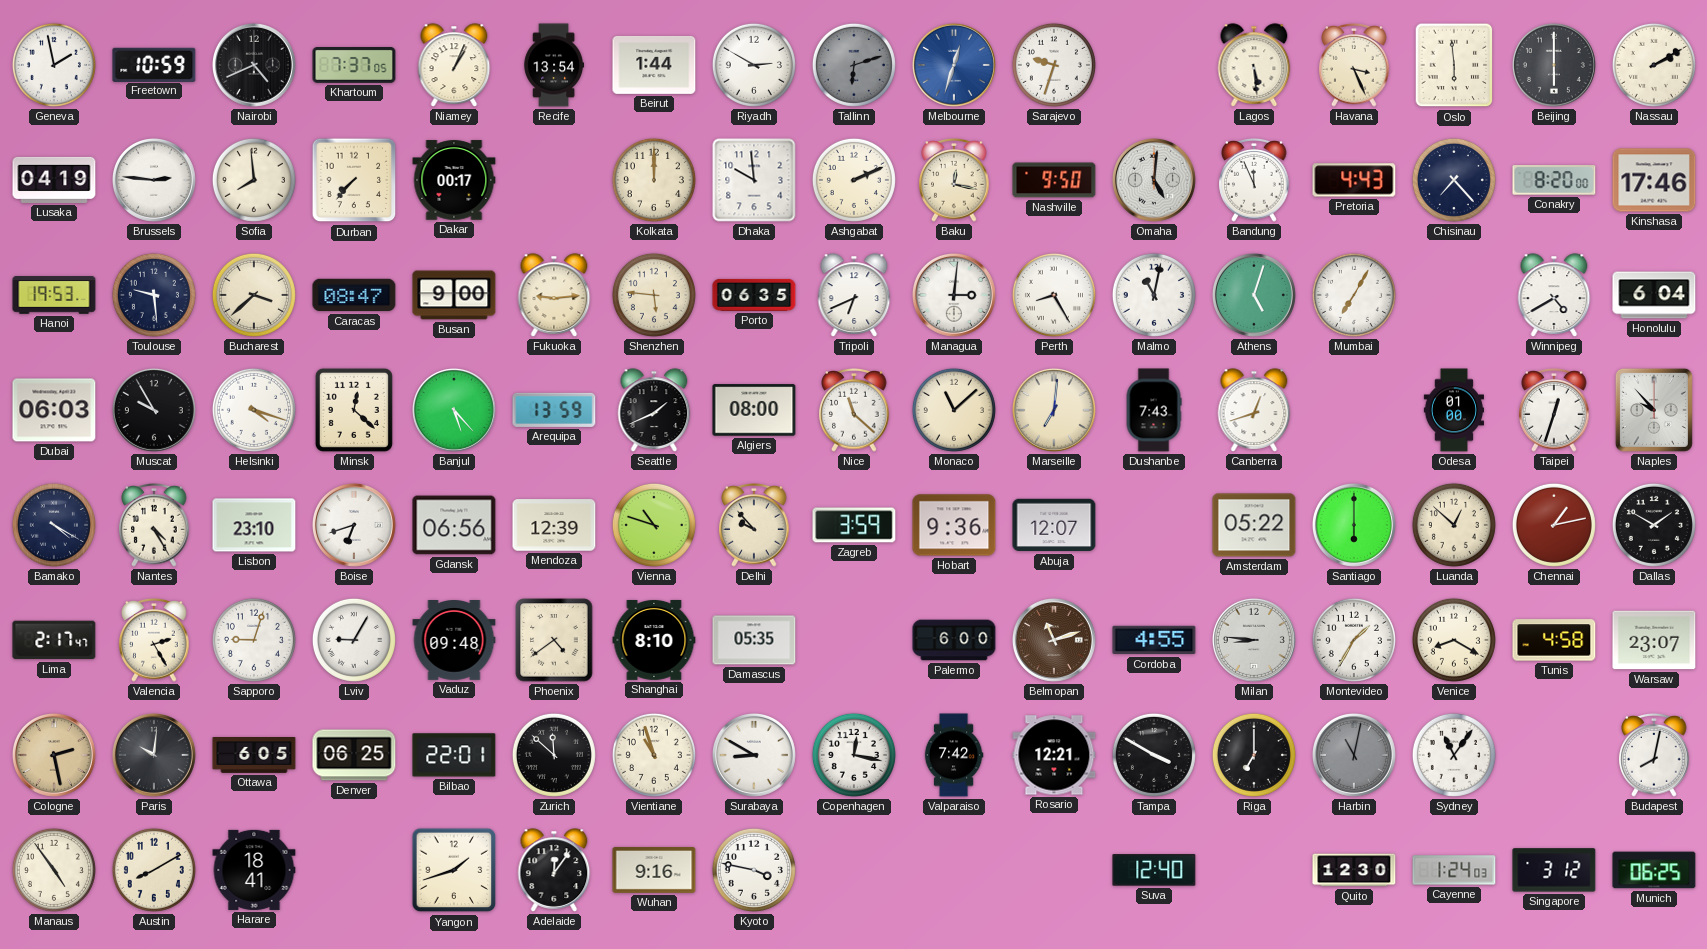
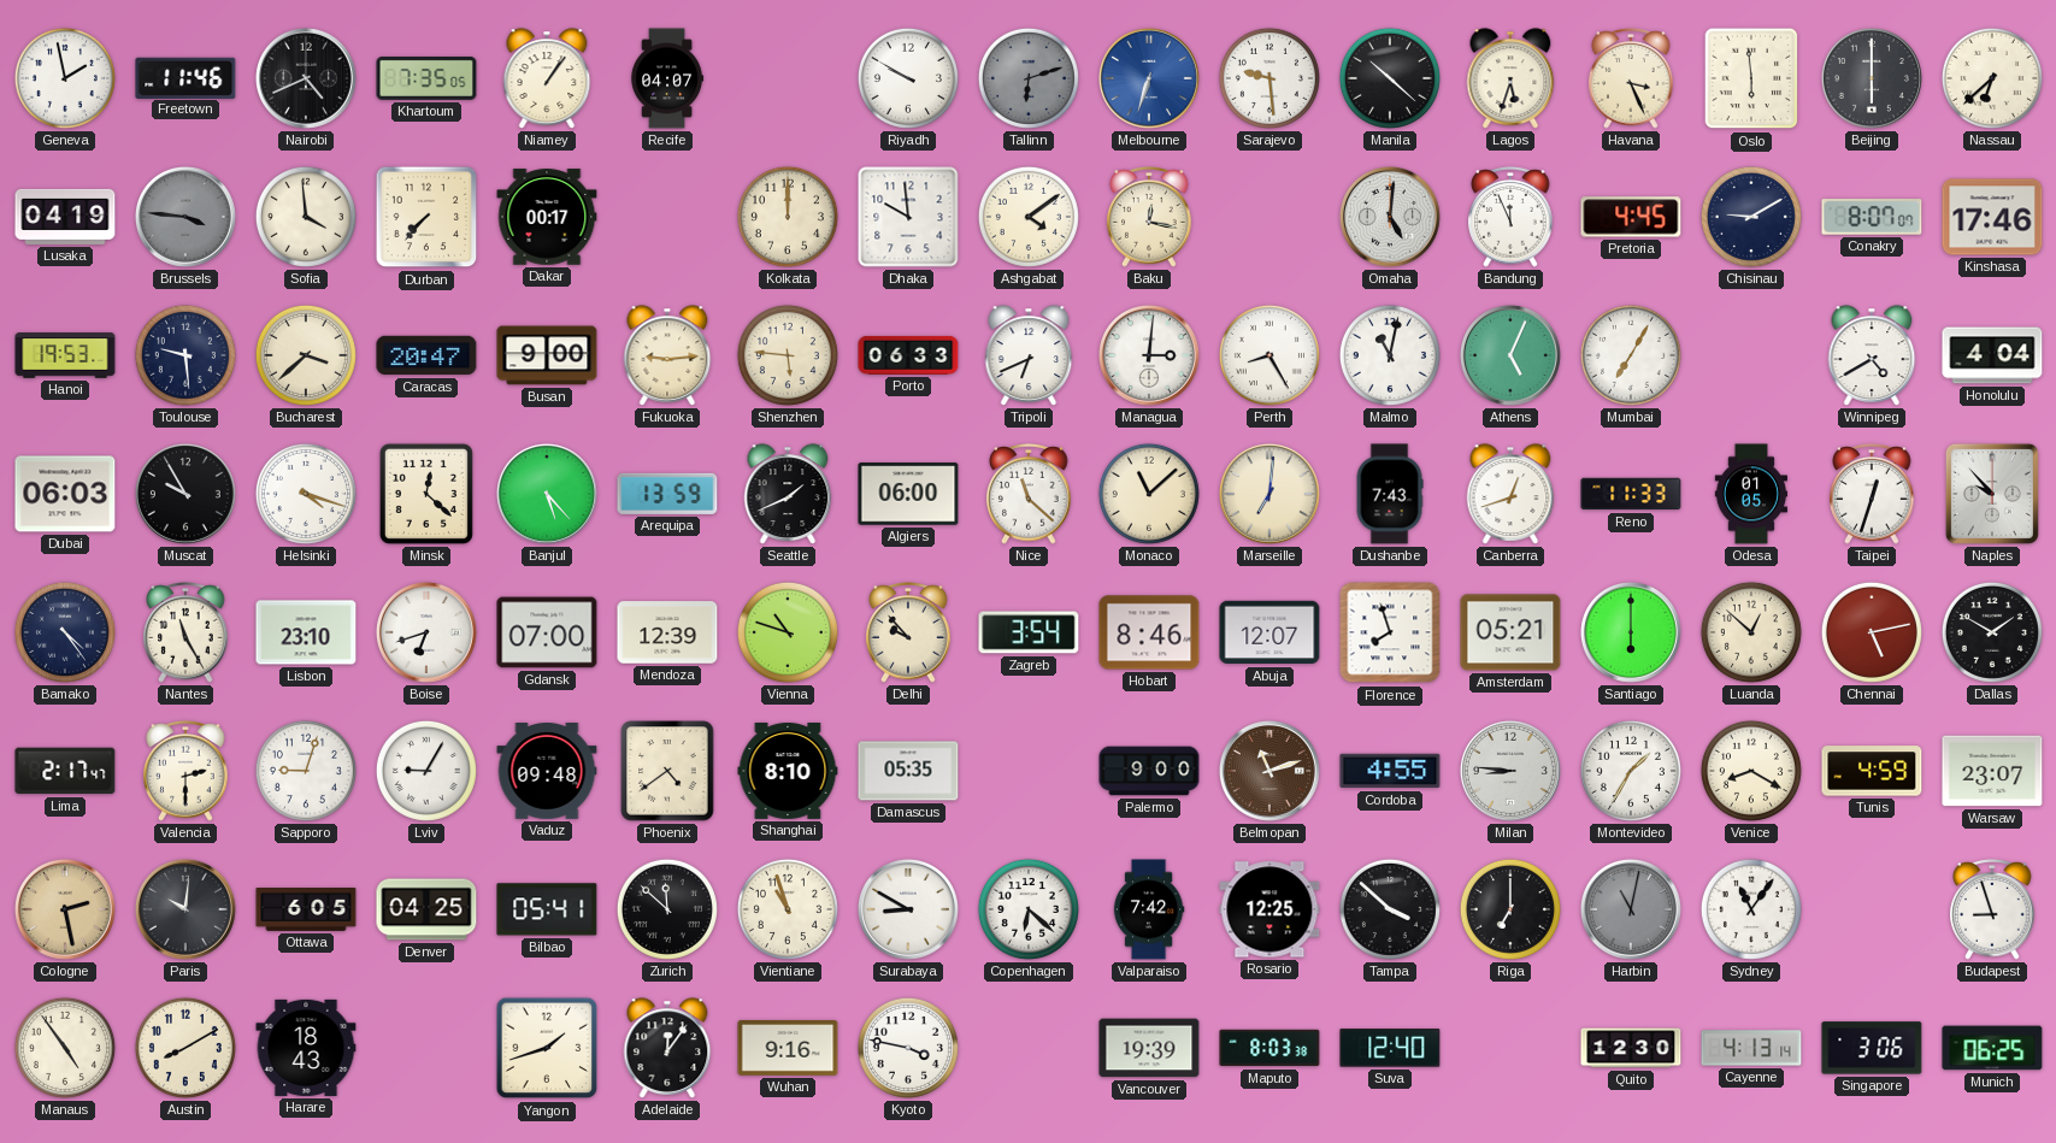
Freetown: 10:59 -> 11:46
Khartoum: 7:37 -> 7:35
Niamey: 1:04 -> 1:06
Recife: 13:54 -> 04:07
Beirut: 1:44 -> none
Riyadh: 2:50 -> 9:50
Melbourne: 12:33 -> 6:33
Sarajevo: 9:33 -> 9:29
Manila: none -> 10:22
Lagos: 5:29 -> 5:33
Nassau: 2:10 -> 6:38
Brussels: 2:46 -> 3:46
Brussels dial: white -> grey
Sofia: 7:59 -> 3:59
Ashgabat: 2:11 -> 4:09
Nashville: 9:50 -> none
Pretoria: 4:43 -> 4:45
Chisinau: 7:23 -> 9:10
Conakry: 8:20 -> 8:07
Caracas: 08:47 -> 20:47
Porto: 06:35 -> 06:33
Athens: 5:03 -> 5:04
Honolulu: 6:04 -> 4:04
Algiers: 08:00 -> 06:00
Reno: none -> 11:33
Odesa: 01:00 -> 01:05
Bamako: 4:20 -> 4:24
Nantes: 4:25 -> 11:25
Gdansk: 06:56 -> 07:00
Zagreb: 3:59 -> 3:54
Hobart: 9:36 -> 8:46
Florence: none -> 7:57
Amsterdam: 05:22 -> 05:21
Chennai: 1:13 -> 5:13
Valencia: 2:25 -> 2:30
Palermo: 6:00 -> 9:00
Tunis: 4:58 -> 4:59
Denver: 06:25 -> 04:25
Bilbao: 22:01 -> 05:41
Copenhagen: 12:17 -> 6:22
Rosario: 12:21 -> 12:25
Tampa: 3:50 -> 3:52
Budapest: 8:02 -> 8:57
Harare: 18:41 -> 18:43
Vancouver: none -> 19:39
Maputo: none -> 8:03
Cayenne: 1:24 -> 4:13
Singapore: 3:12 -> 3:06
